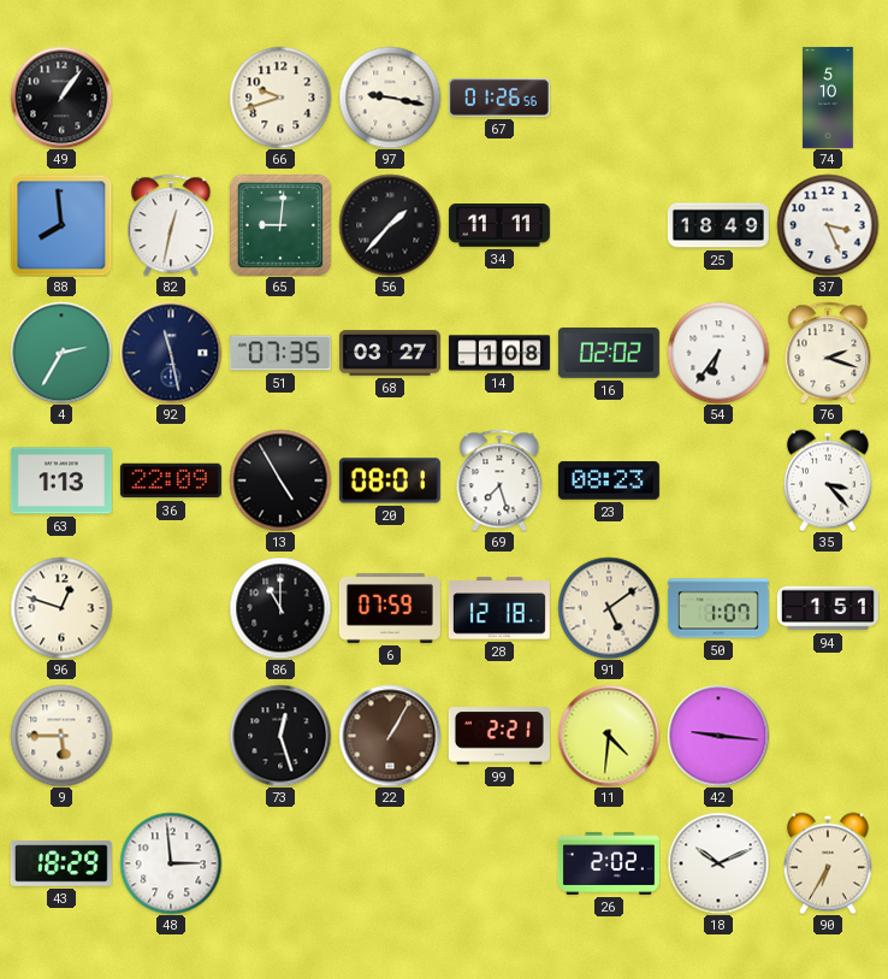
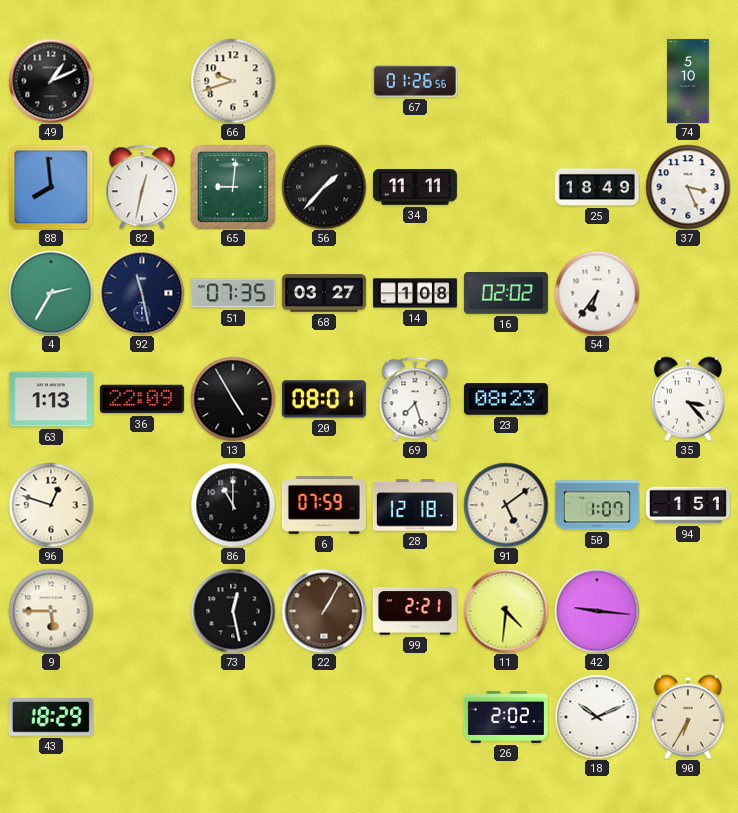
49: 1:06 -> 1:11
97: 9:17 -> none
76: 2:18 -> none
73: 12:27 -> 12:28
48: 2:59 -> none
